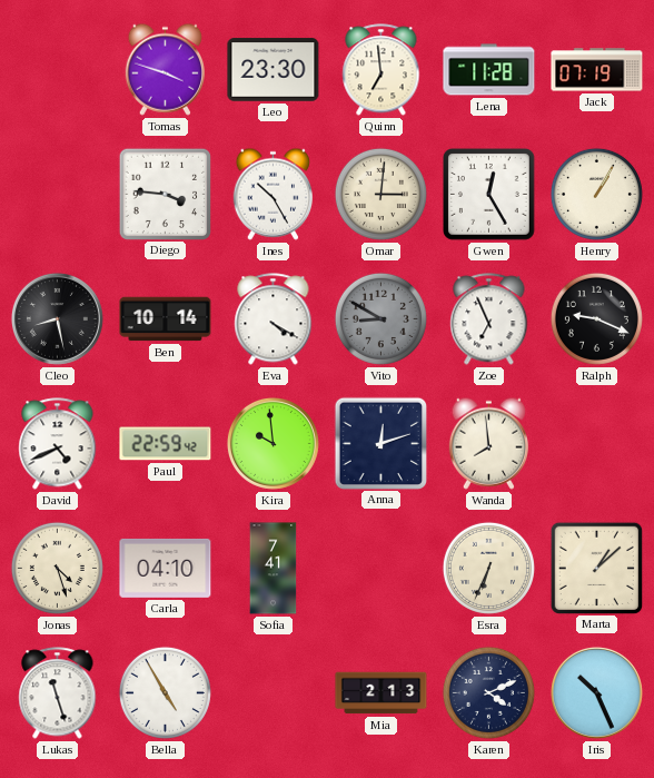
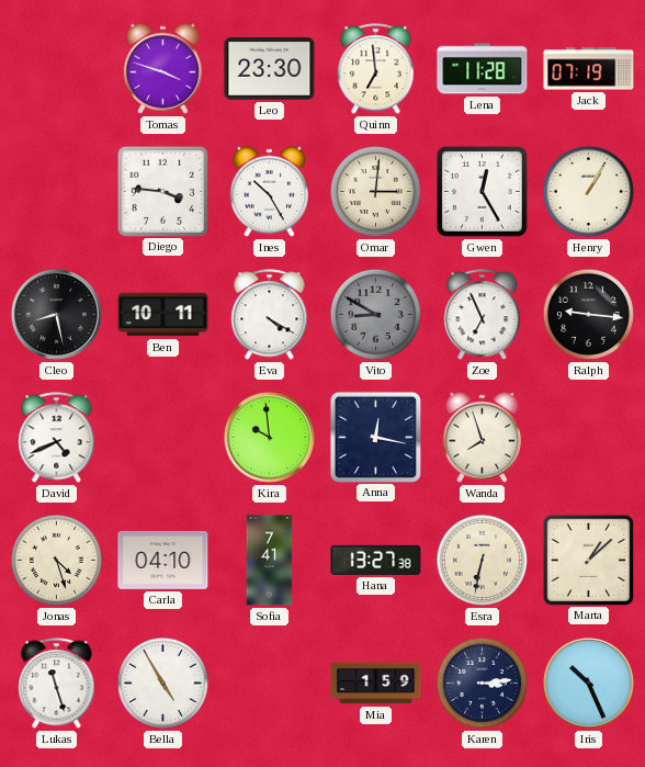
Ben: 10:14 -> 10:11
Ralph: 9:19 -> 9:16
Paul: 22:59 -> none
Anna: 12:12 -> 12:17
Wanda: 7:59 -> 7:57
Hana: none -> 13:27
Esra: 6:34 -> 6:32
Mia: 2:13 -> 1:59
Karen: 4:11 -> 3:14
